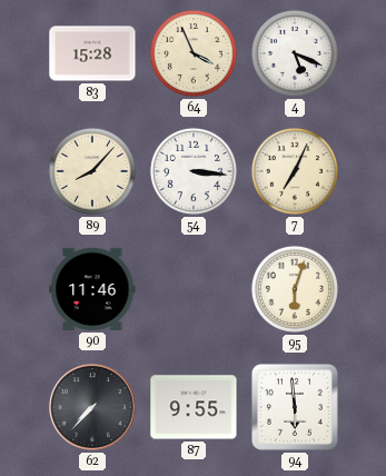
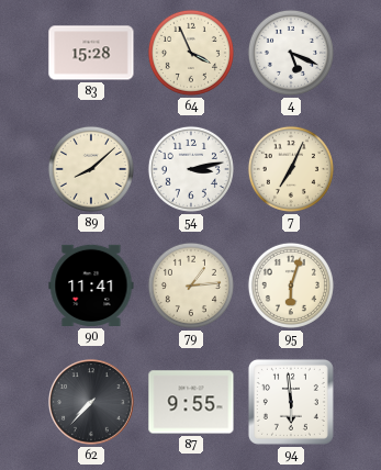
89: 8:07 -> 8:08
54: 3:16 -> 3:13
90: 11:46 -> 11:41
79: none -> 1:14
